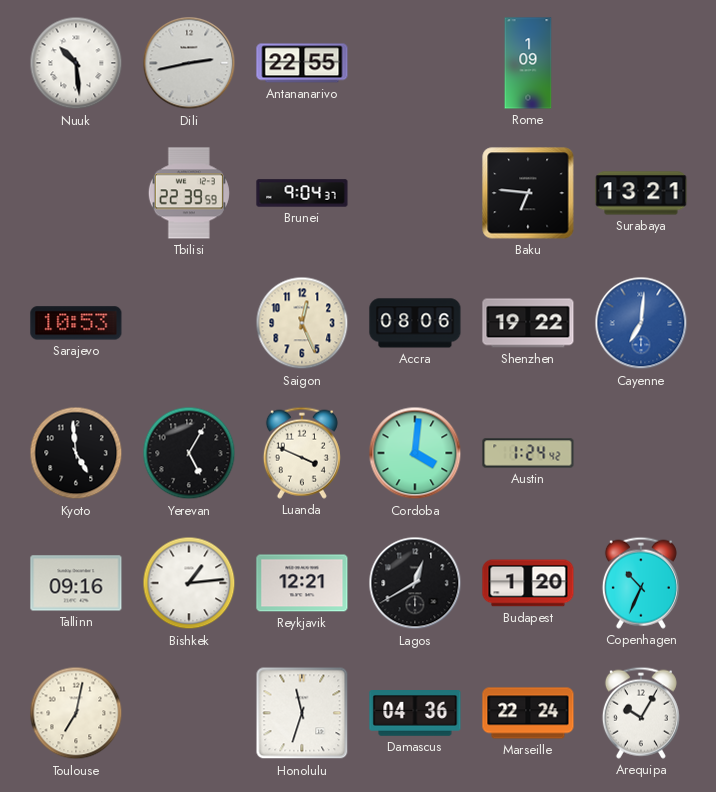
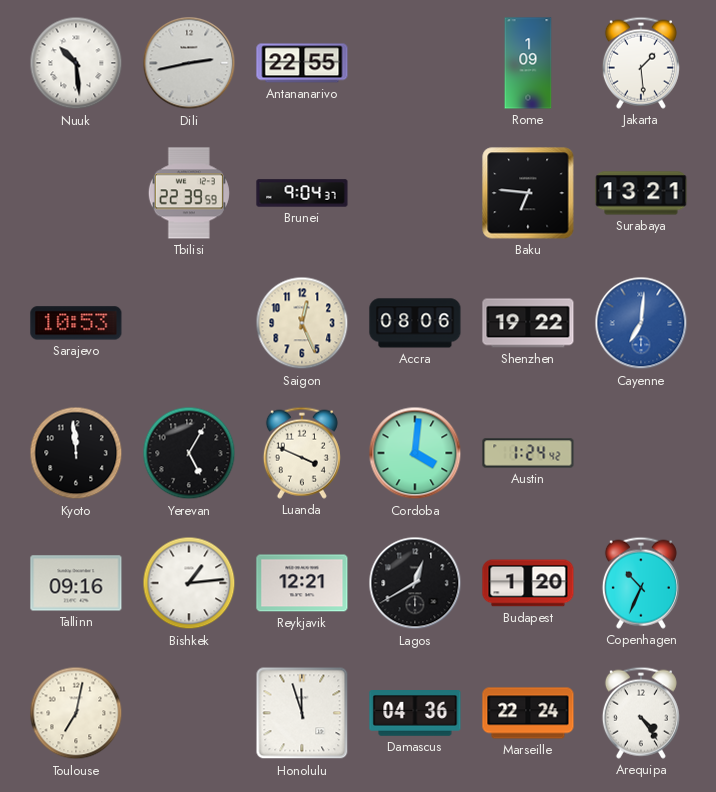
Jakarta: none -> 1:29
Kyoto: 4:59 -> 11:59
Honolulu: 11:33 -> 11:57
Arequipa: 10:05 -> 4:24
